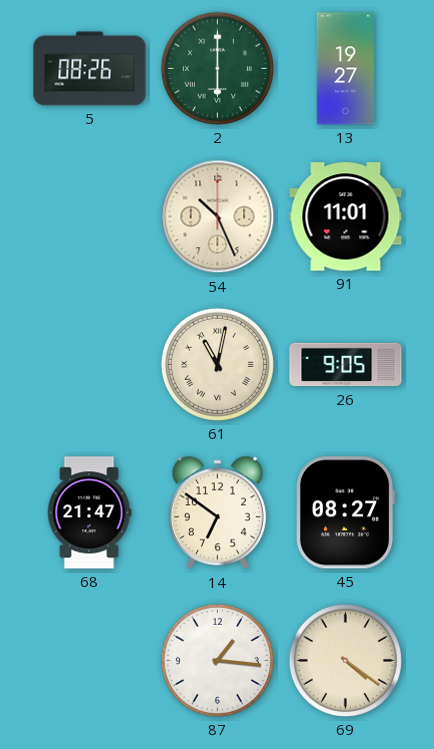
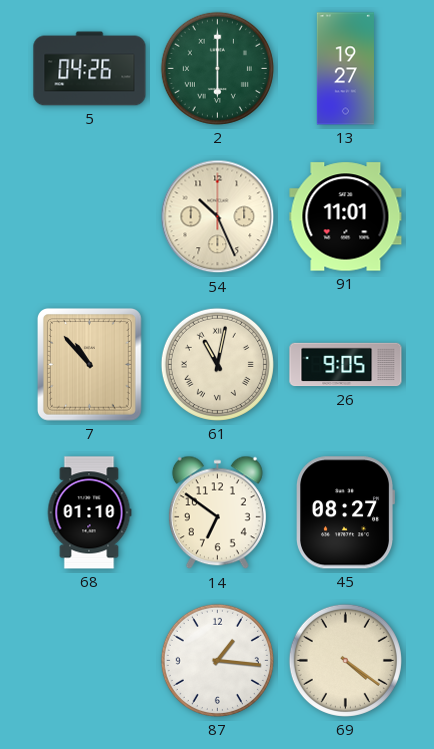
5: 08:26 -> 04:26
7: none -> 10:53
68: 21:47 -> 01:10
